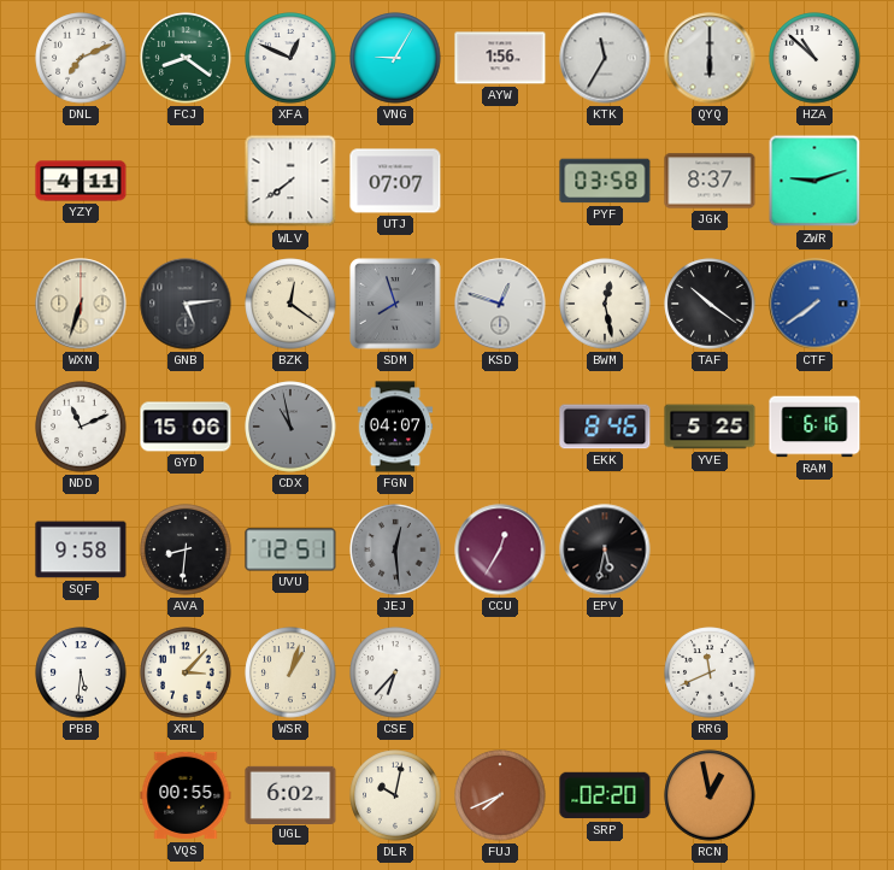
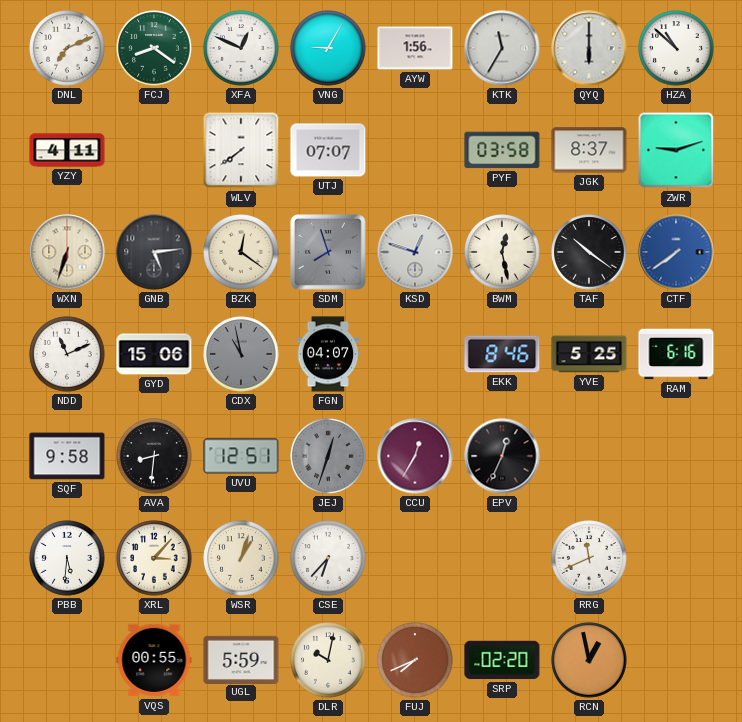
JEJ: 12:29 -> 12:33
EPV: 5:32 -> 12:34
UGL: 6:02 -> 5:59
